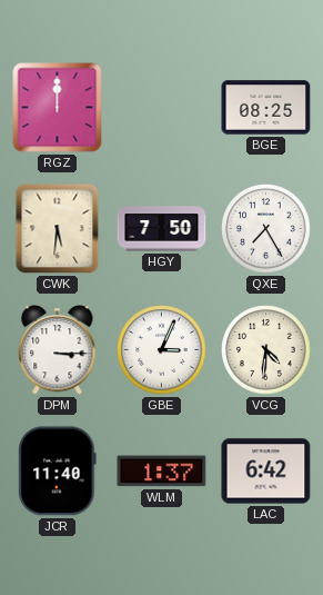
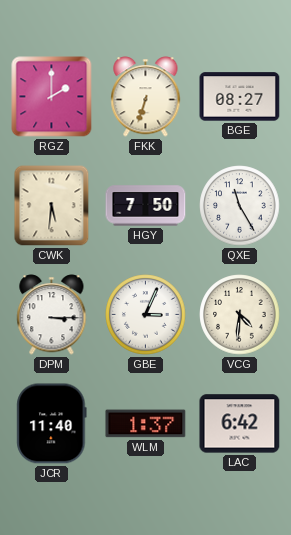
RGZ: 12:00 -> 2:00
FKK: none -> 6:33
BGE: 08:25 -> 08:27
QXE: 7:25 -> 11:25
